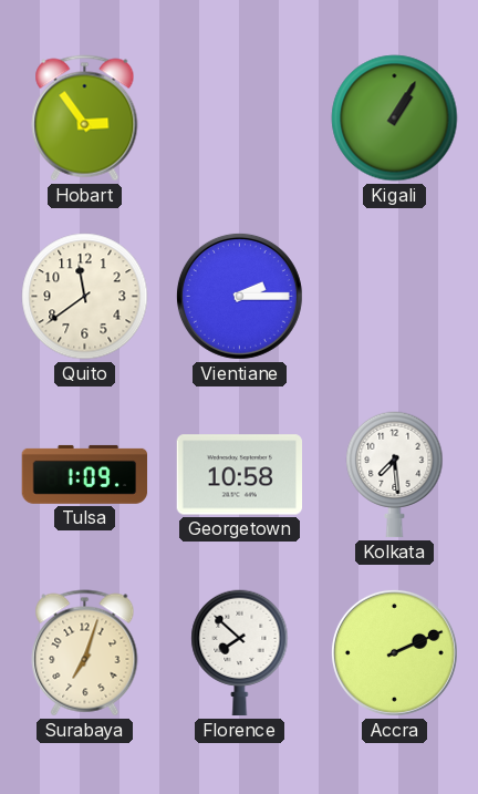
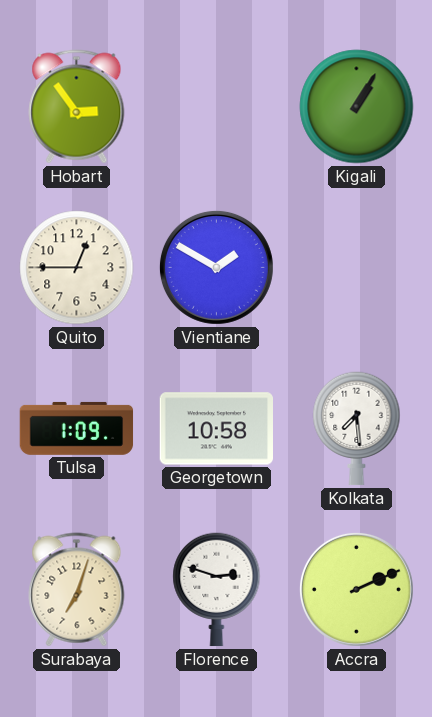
Quito: 11:39 -> 12:45
Vientiane: 2:15 -> 1:50
Florence: 7:52 -> 2:48
